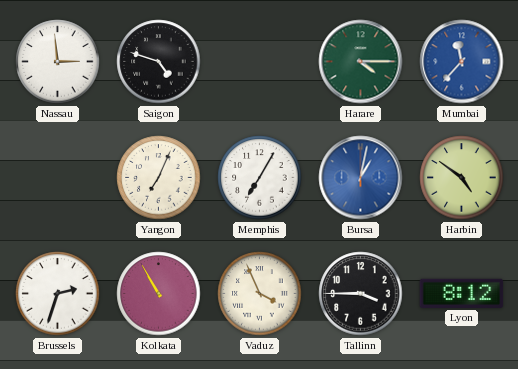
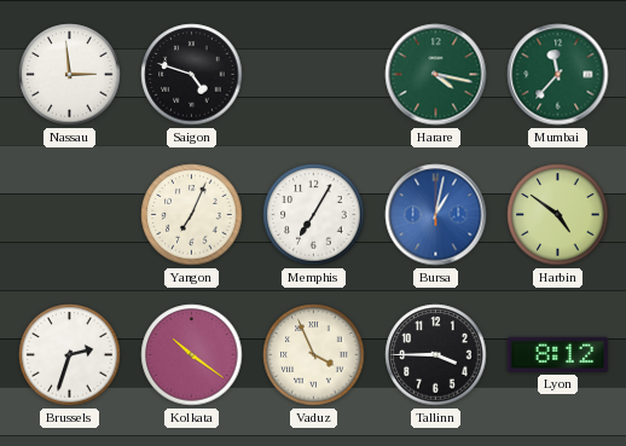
Harare: 4:15 -> 4:17
Mumbai dial: blue -> green
Kolkata: 10:55 -> 10:21
